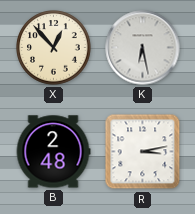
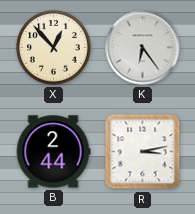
K: 6:28 -> 6:24
B: 2:48 -> 2:44
